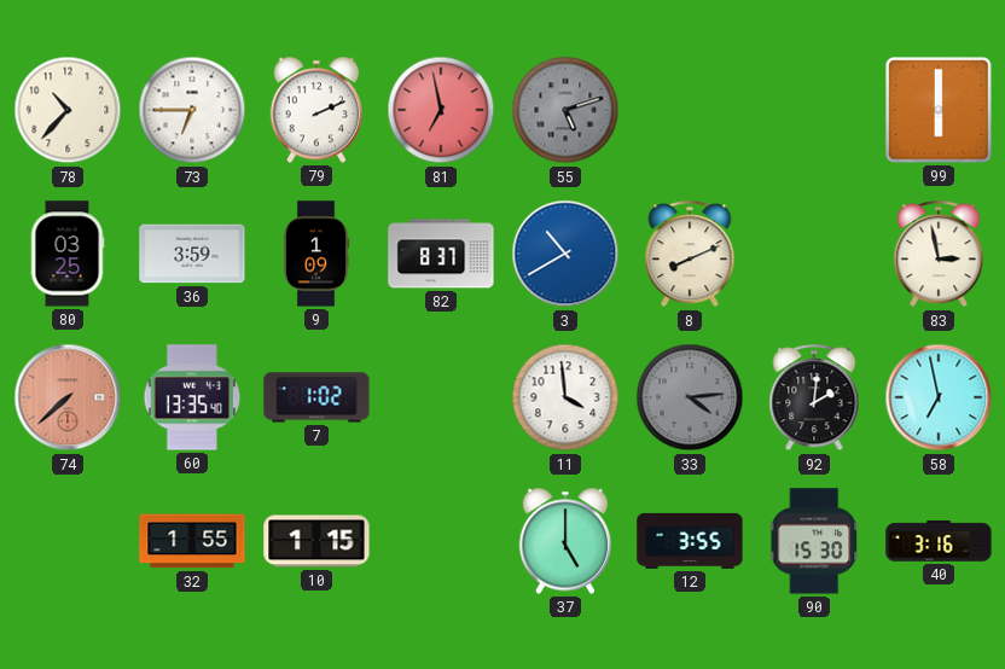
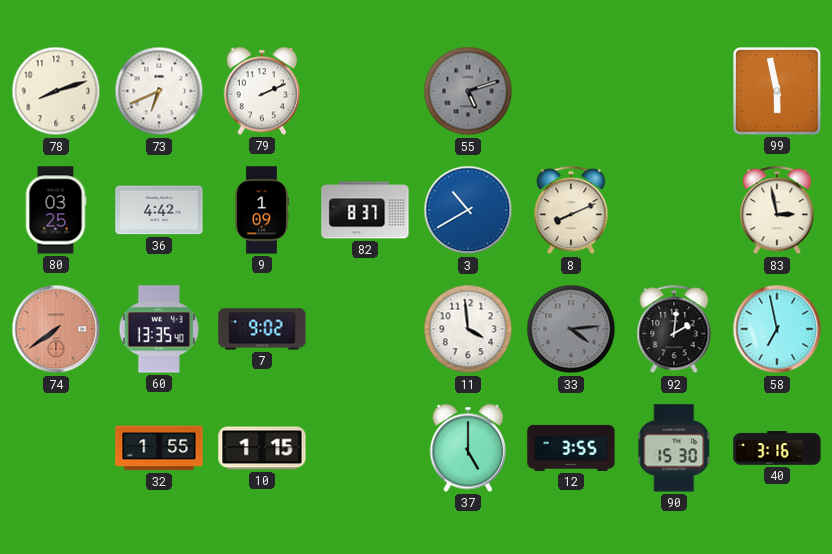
78: 10:37 -> 8:12
73: 6:45 -> 6:41
81: 6:58 -> none
99: 6:00 -> 5:58
36: 3:59 -> 4:42
74: 7:38 -> 7:39
7: 1:02 -> 9:02
